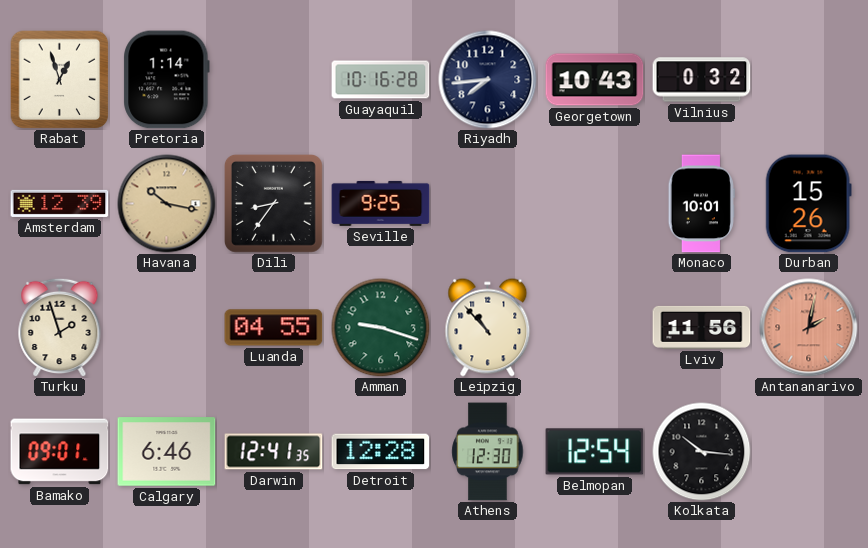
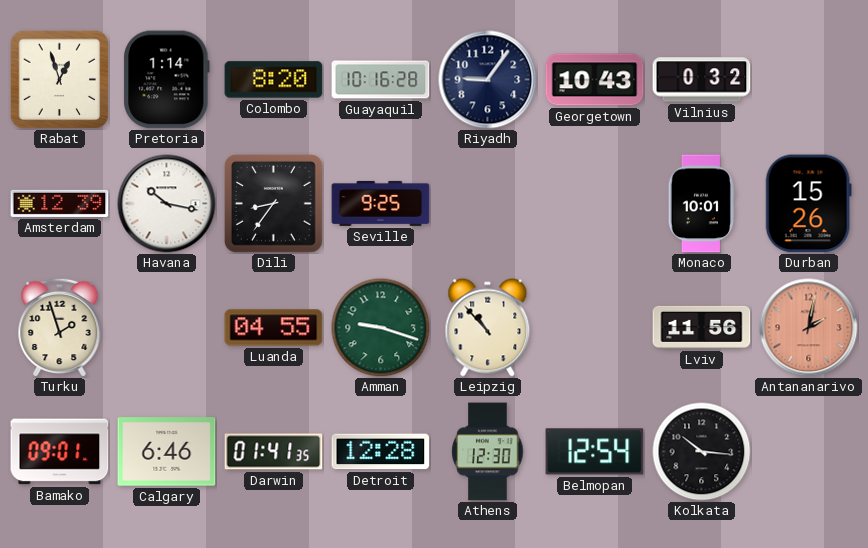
Colombo: none -> 8:20
Riyadh: 7:44 -> 9:06
Havana dial: champagne -> white
Darwin: 12:41 -> 01:41
